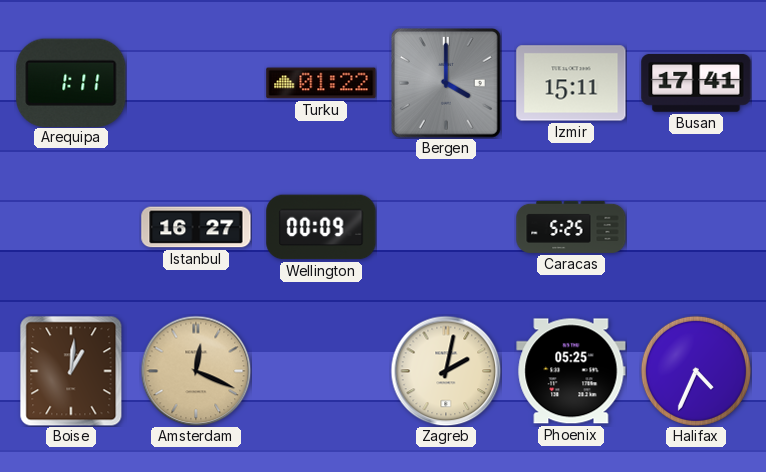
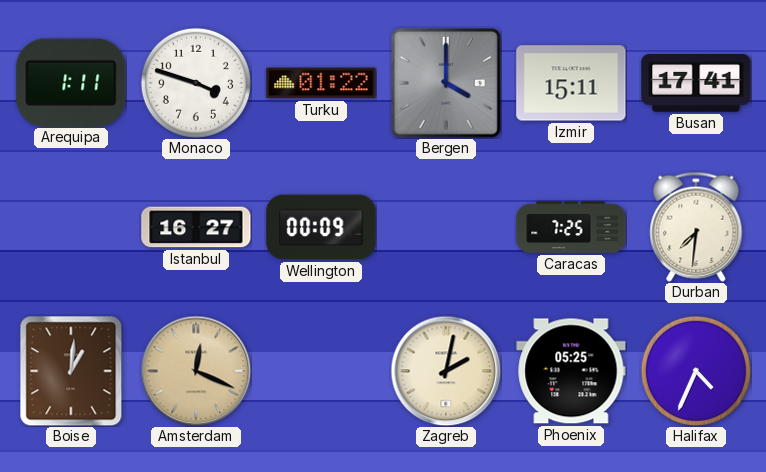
Monaco: none -> 3:48
Caracas: 5:25 -> 7:25
Durban: none -> 7:31
